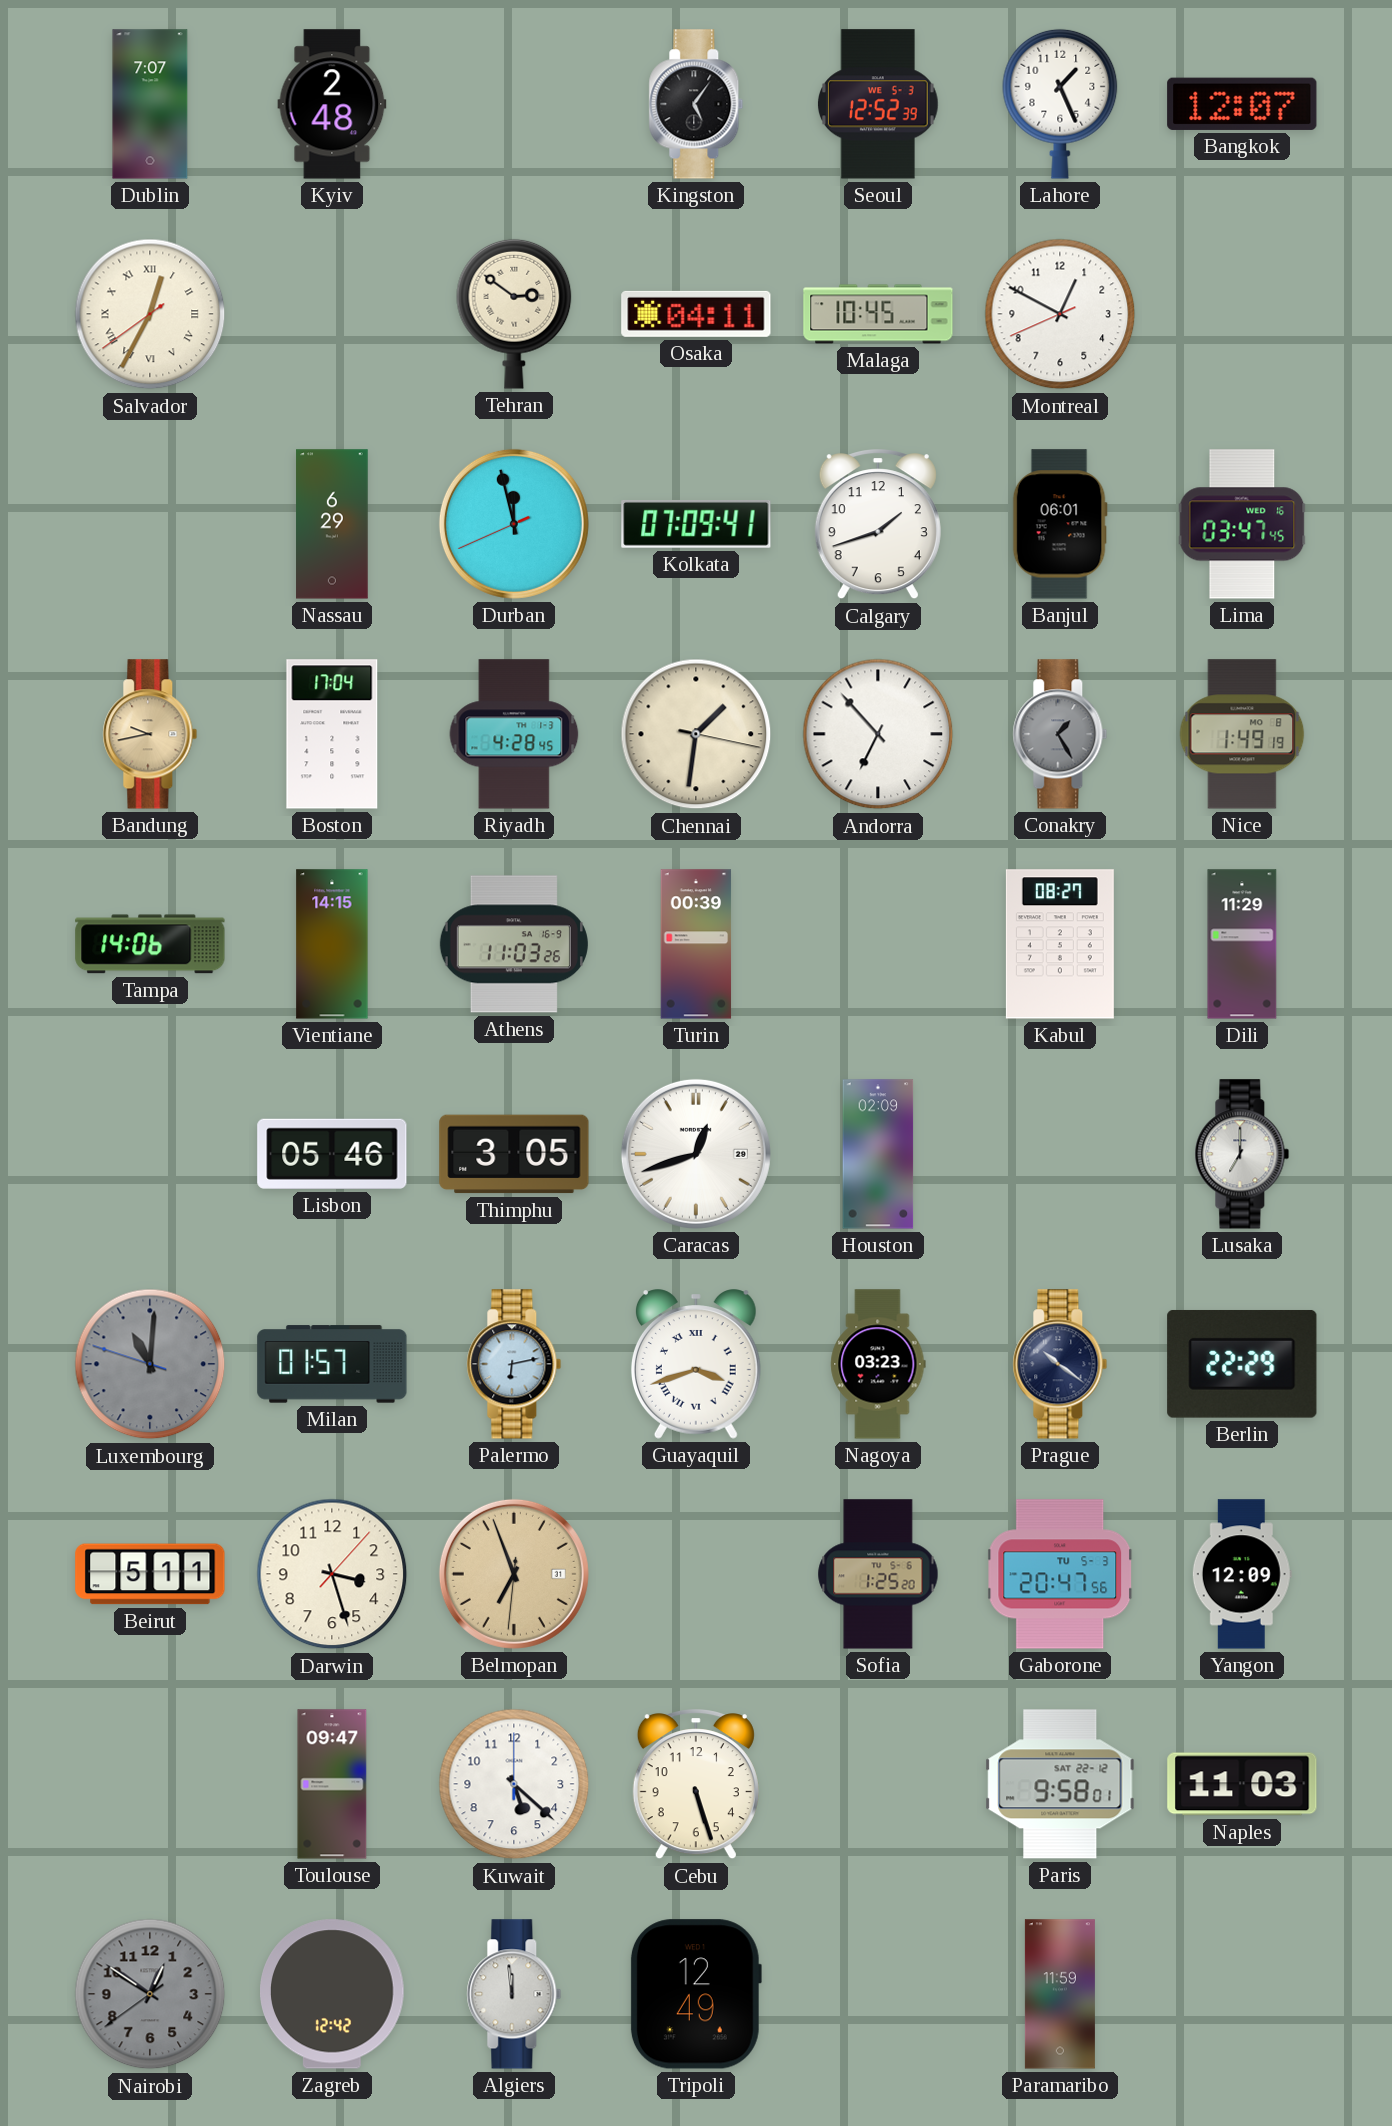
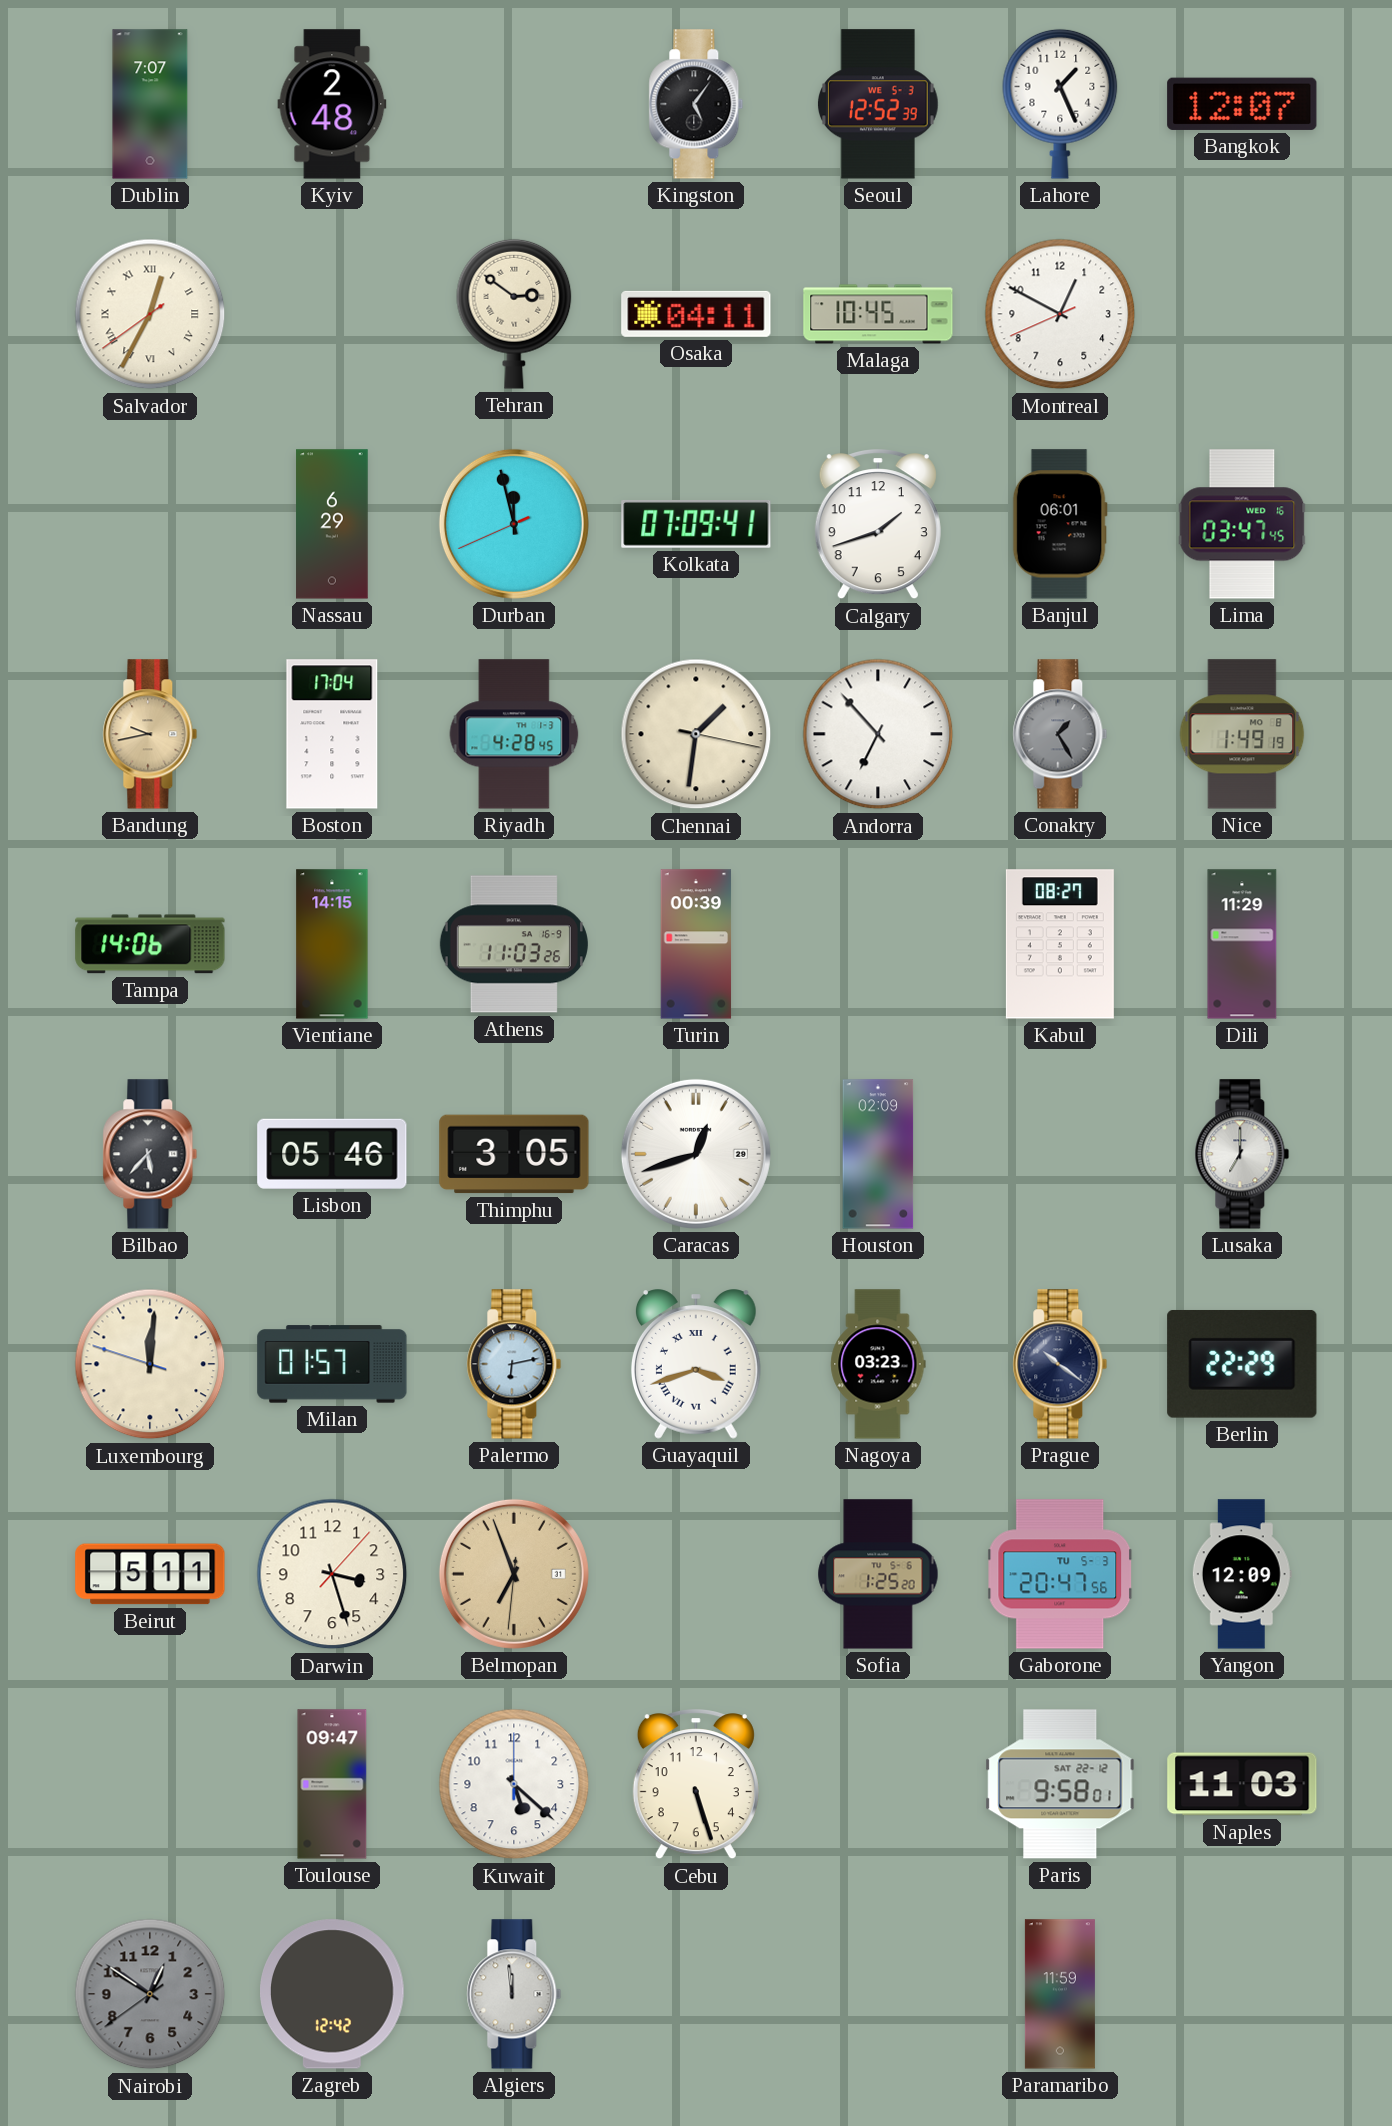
Bilbao: none -> 5:37
Luxembourg: 11:00 -> 12:00
Luxembourg dial: grey -> cream
Tripoli: 12:49 -> none
